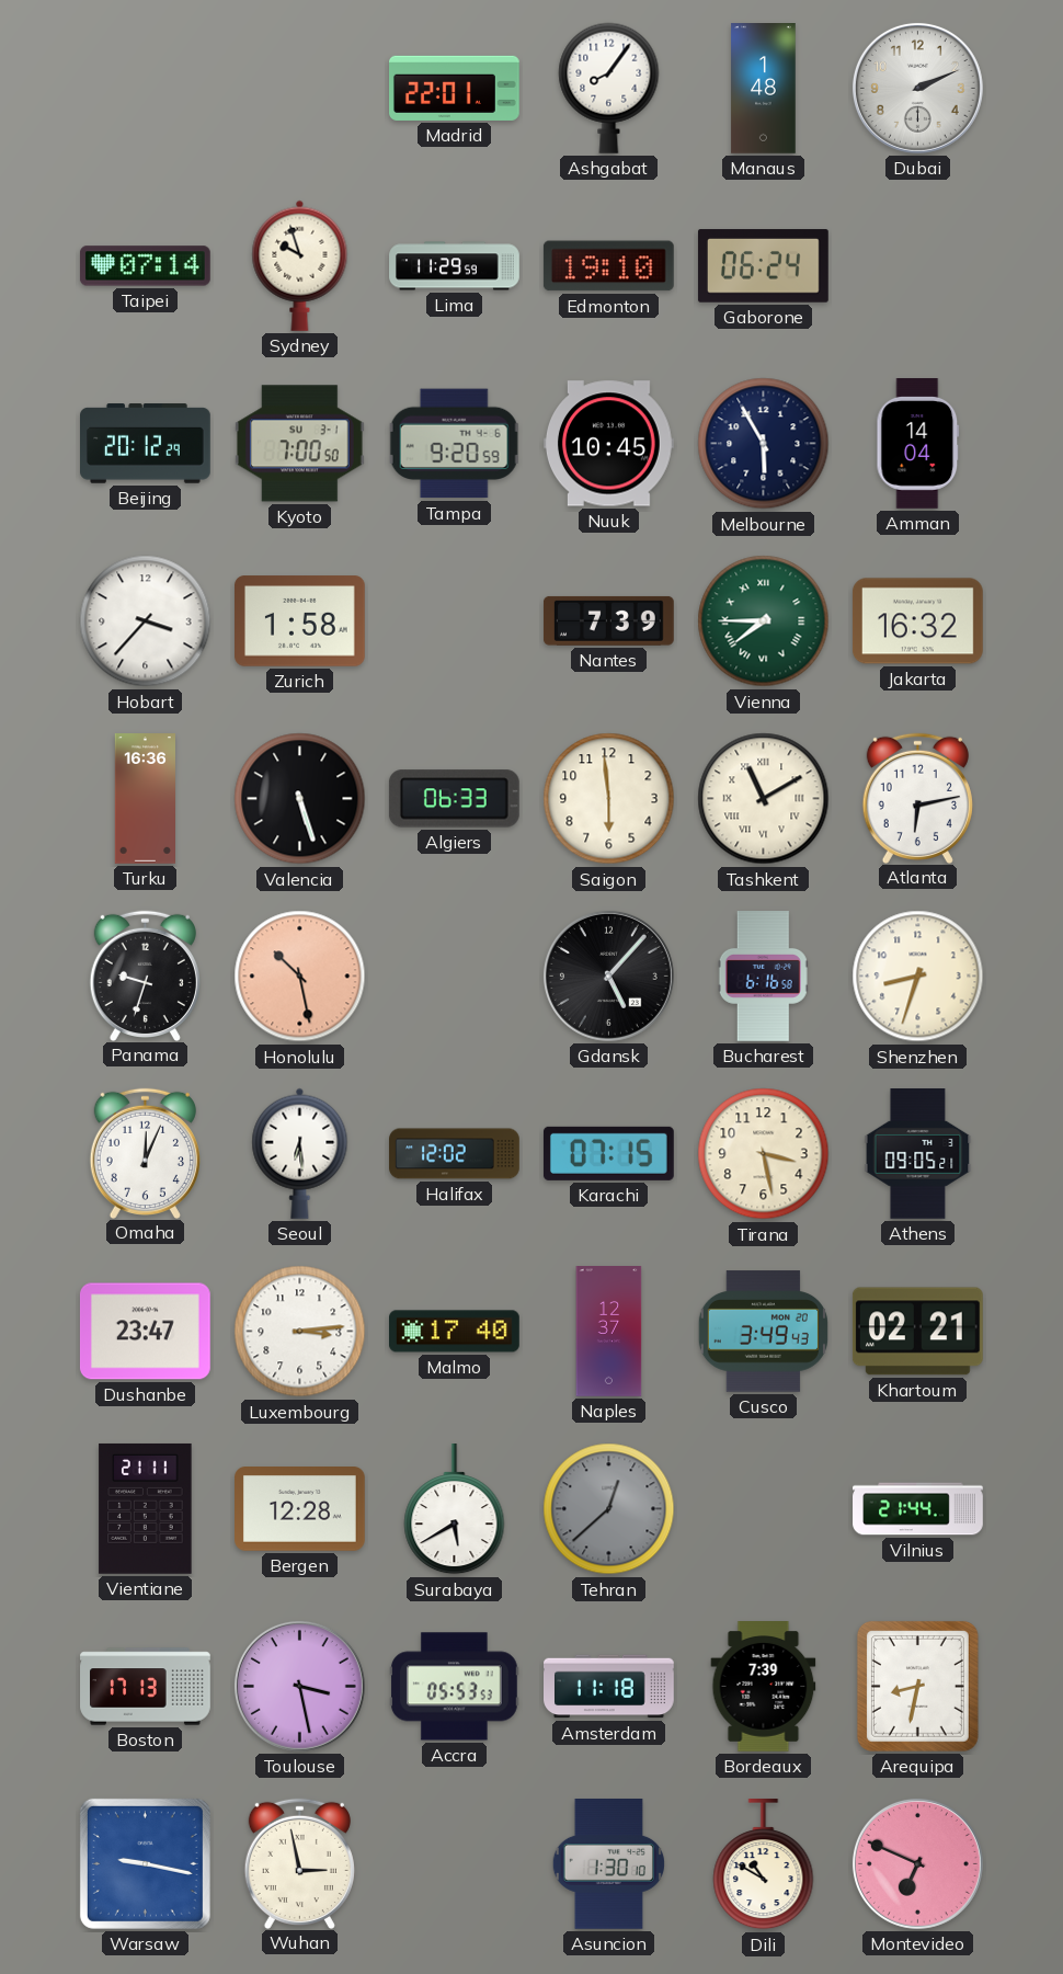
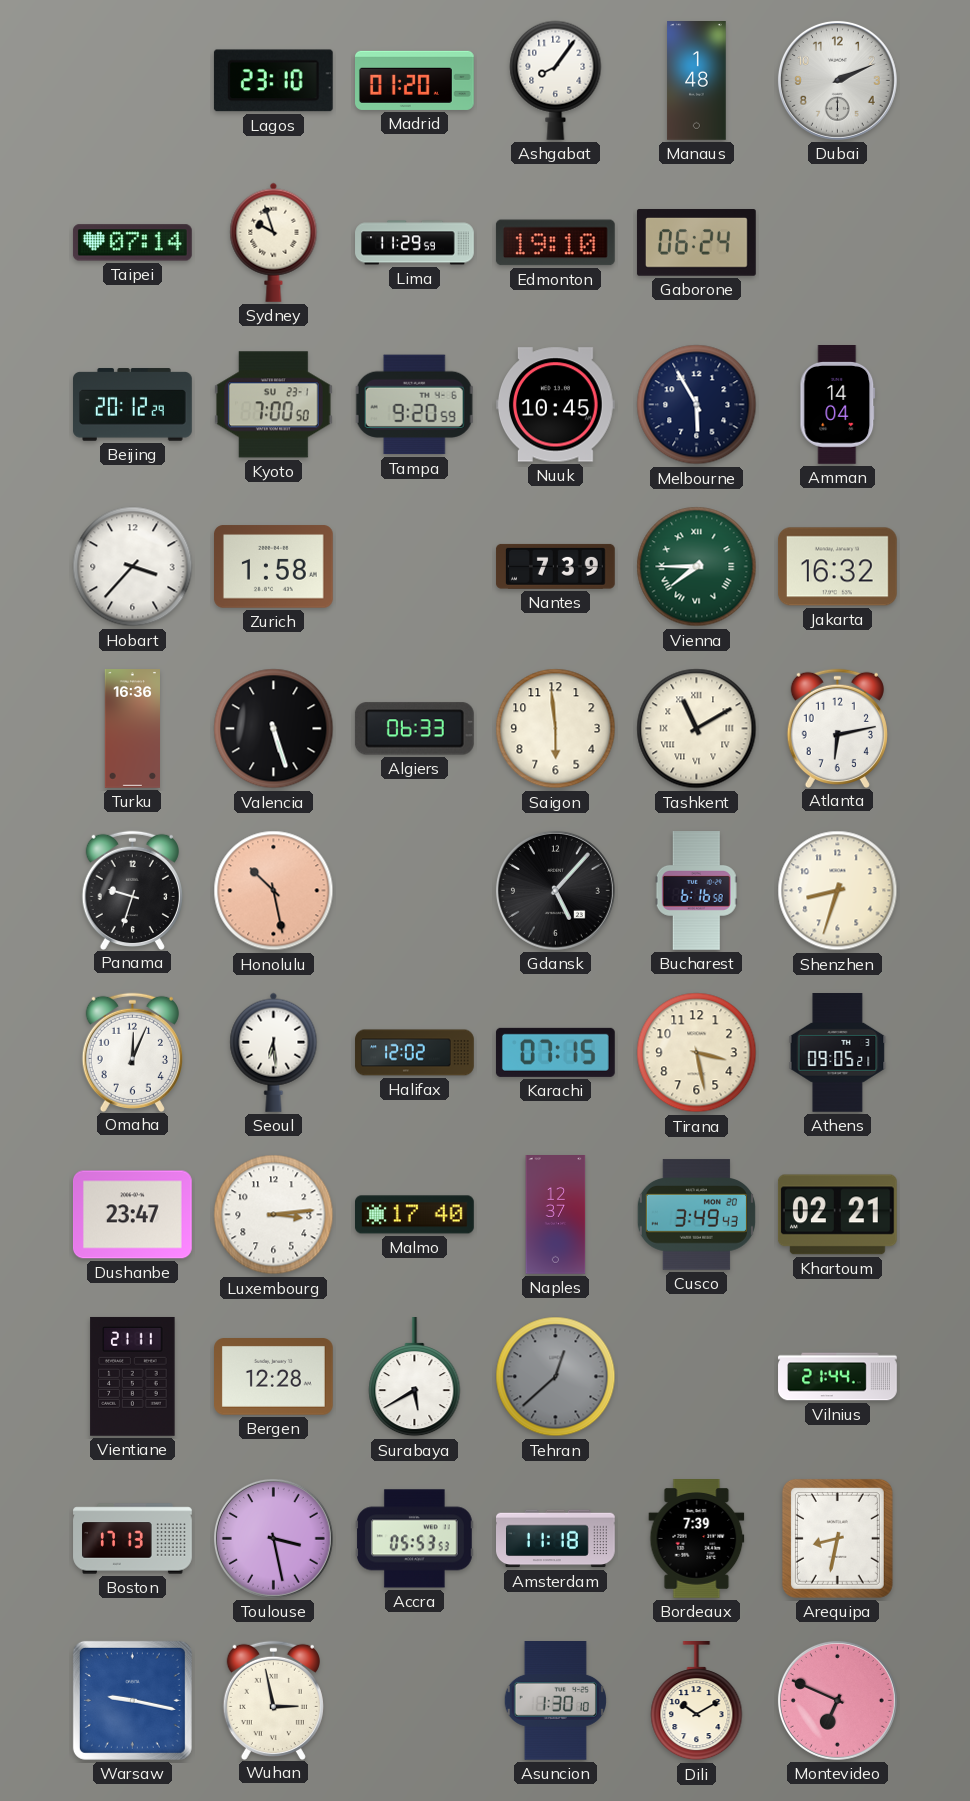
Lagos: none -> 23:10
Madrid: 22:01 -> 01:20
Kyoto date: SU 3-1 -> SU 23-1
Dili: 10:50 -> 10:10
